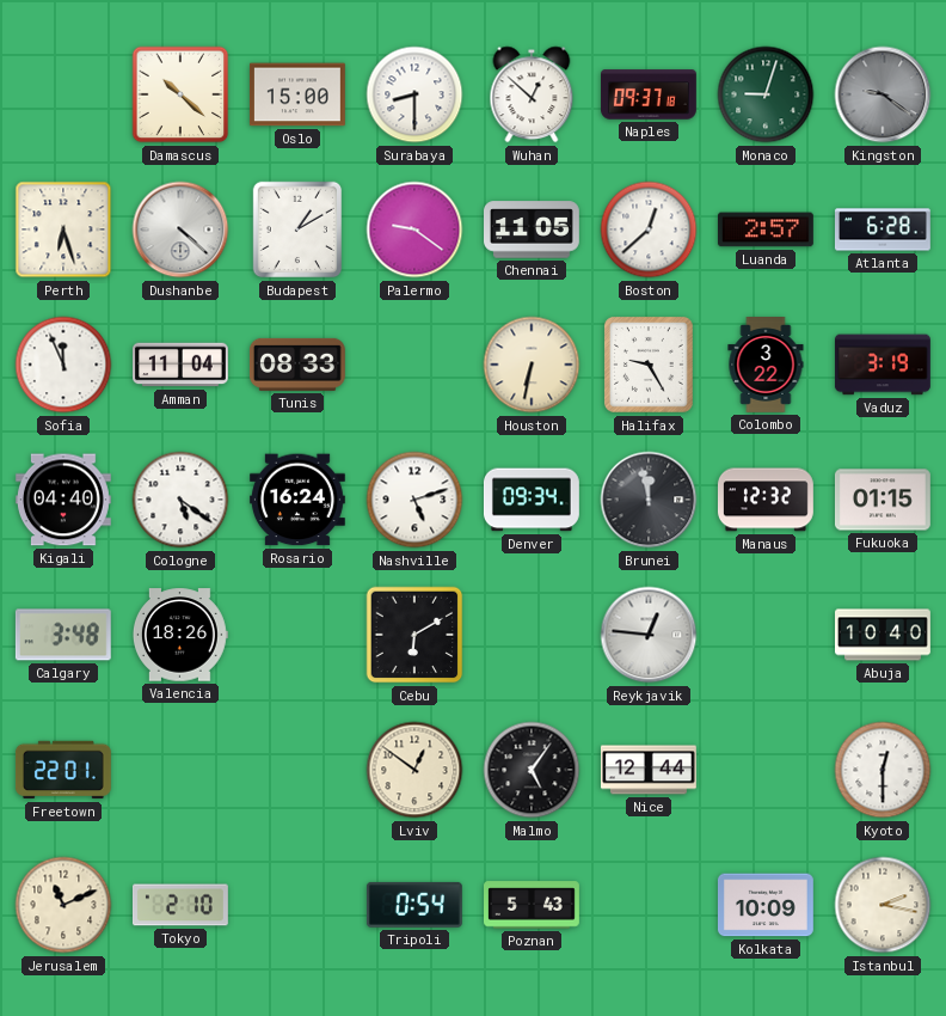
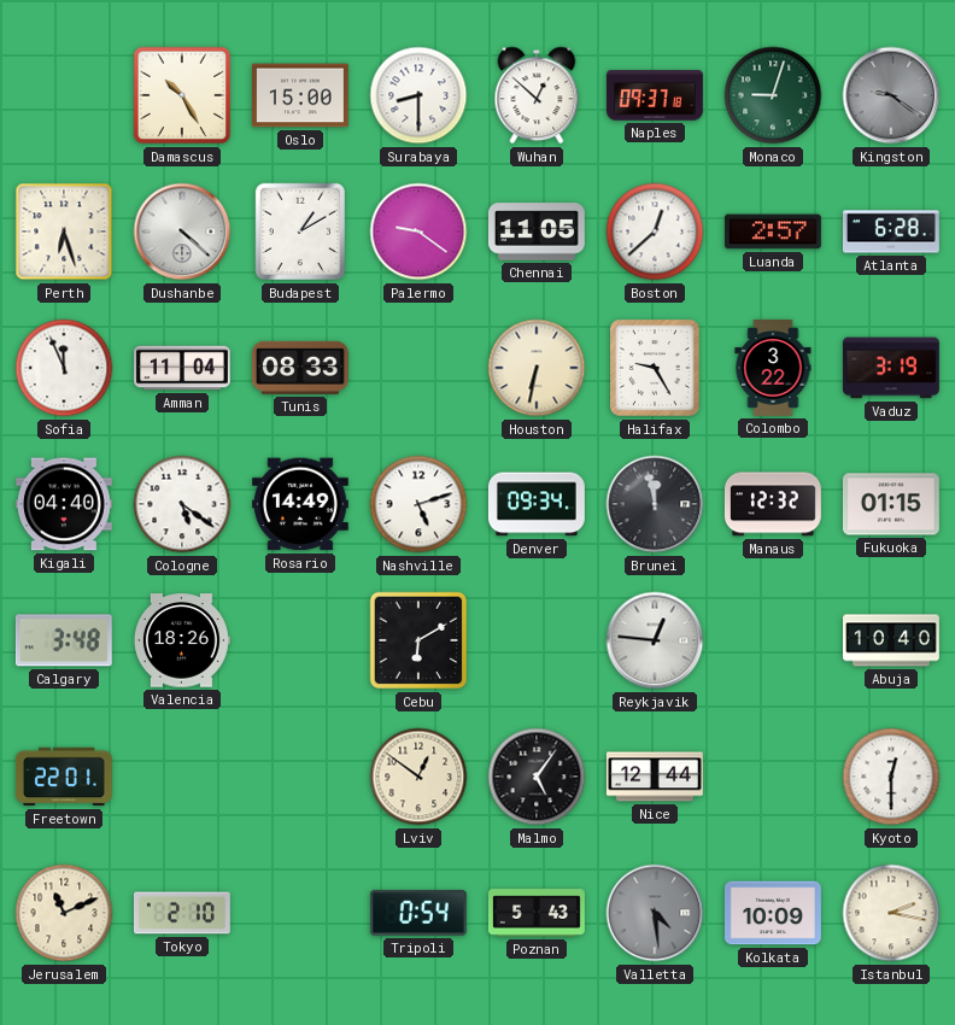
Damascus: 10:22 -> 10:25
Rosario: 16:24 -> 14:49
Valletta: none -> 4:29
